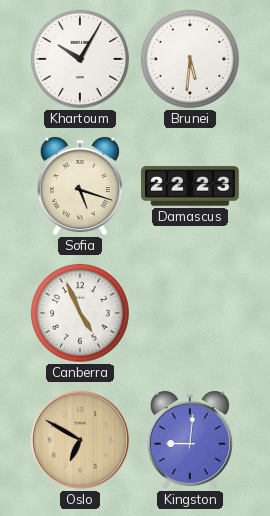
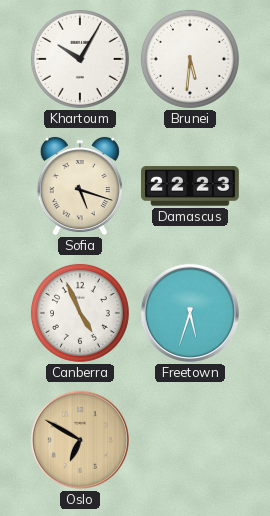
Freetown: none -> 5:33
Kingston: 9:01 -> none
